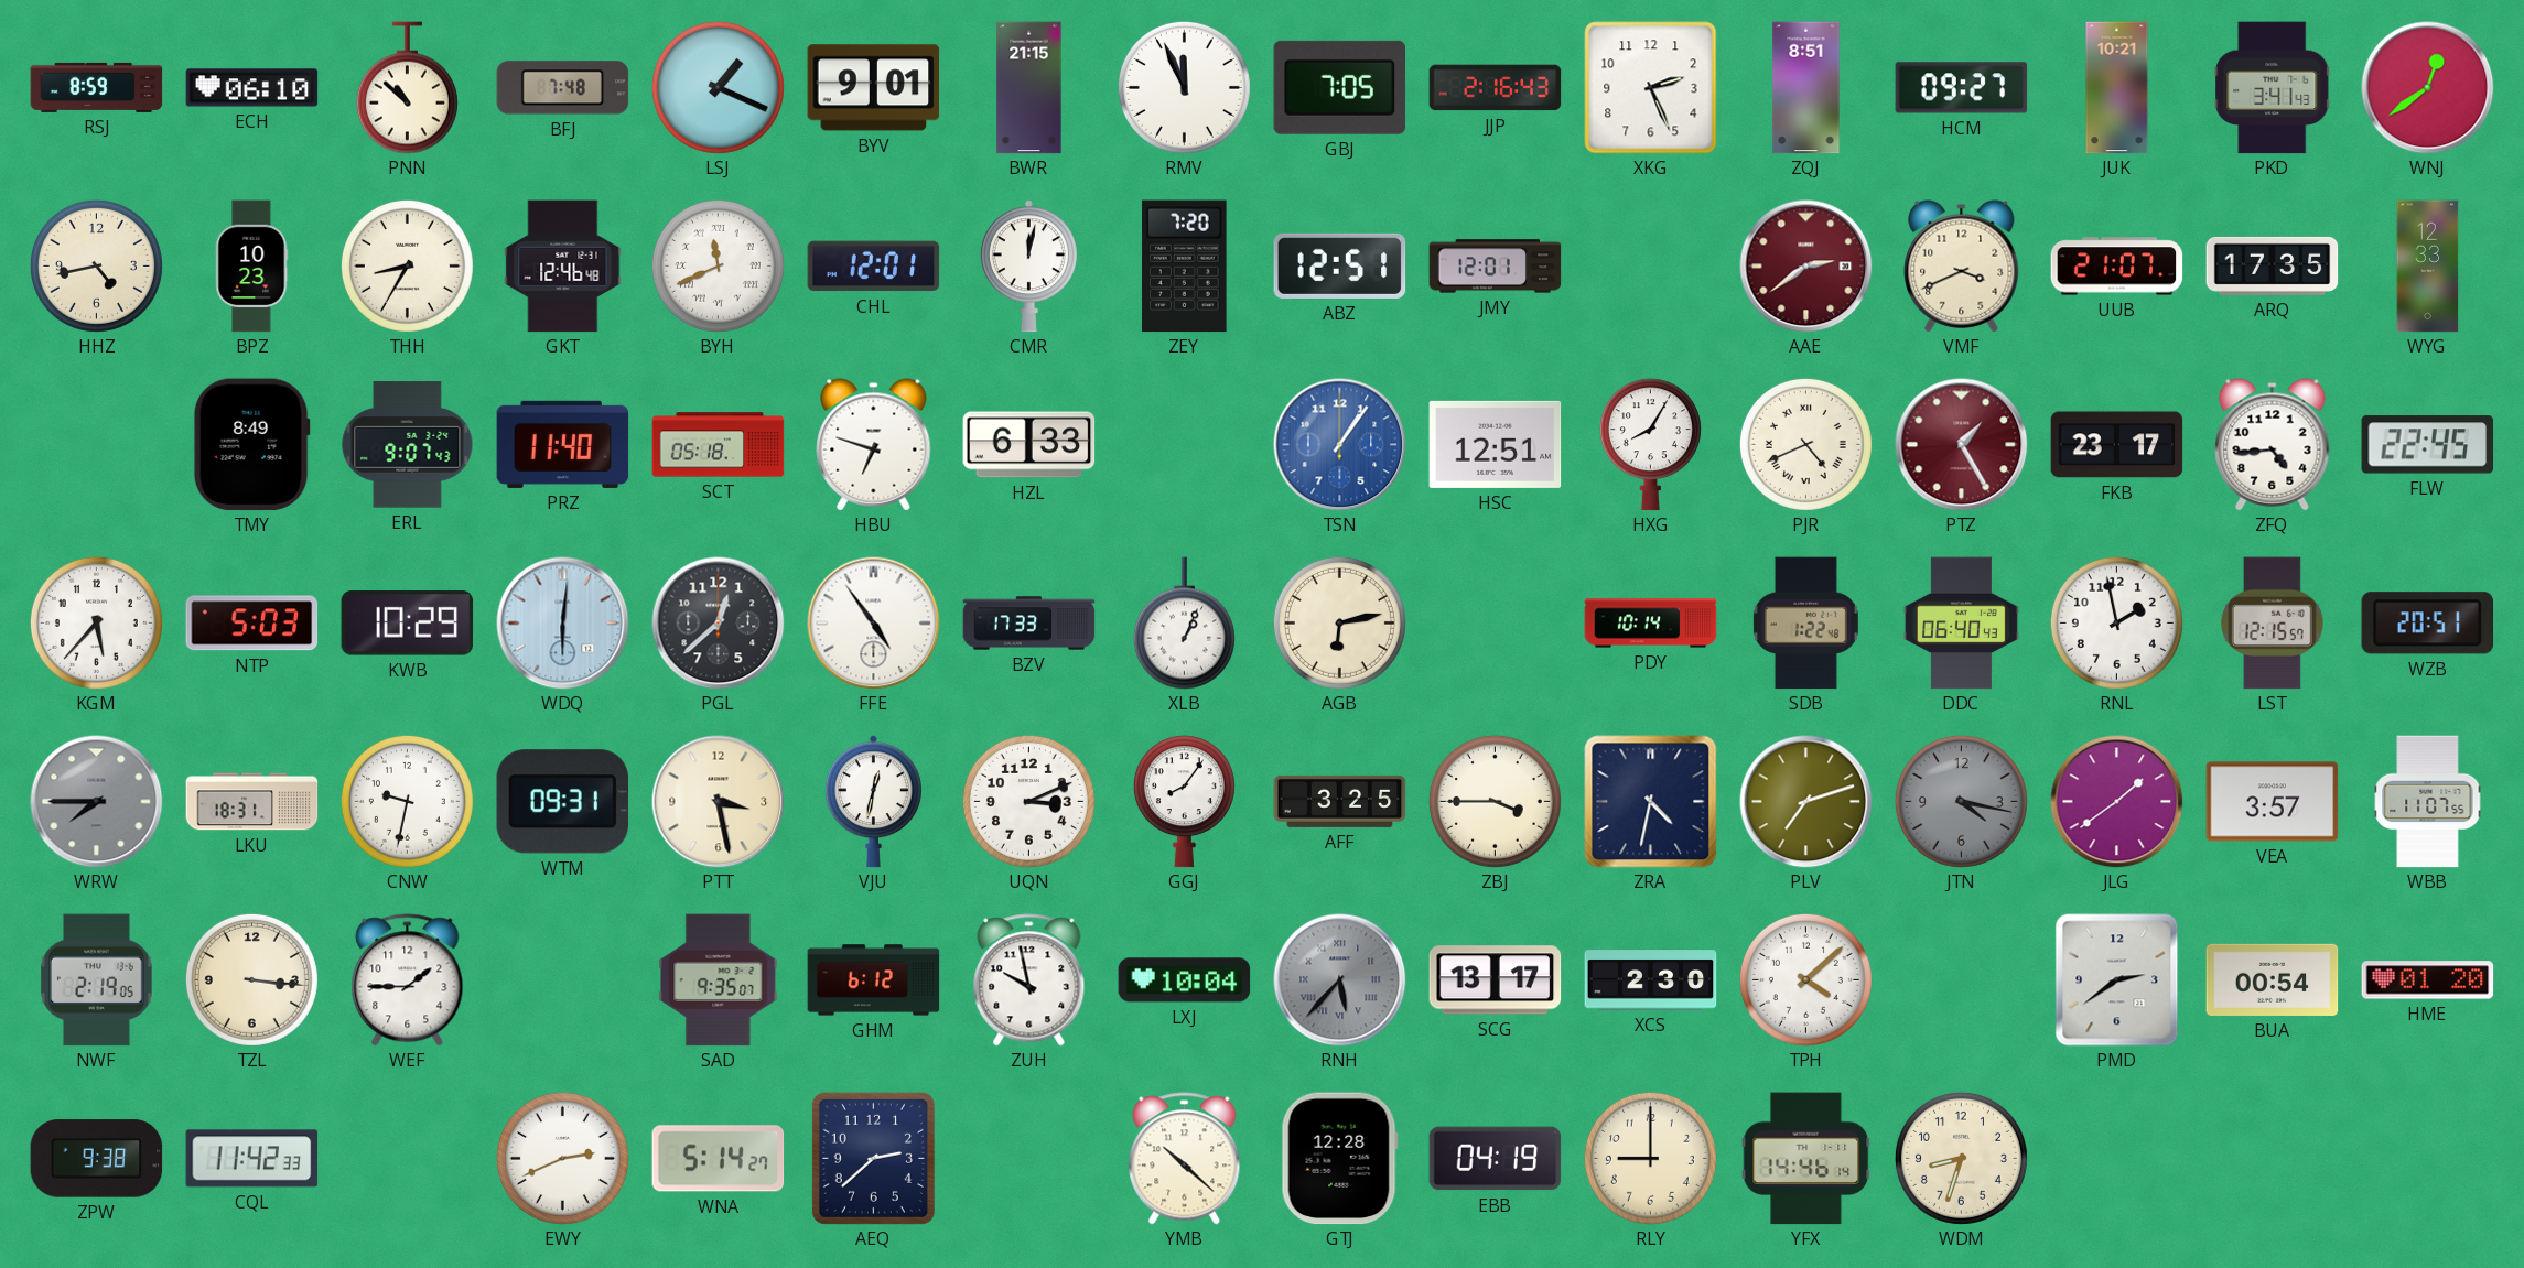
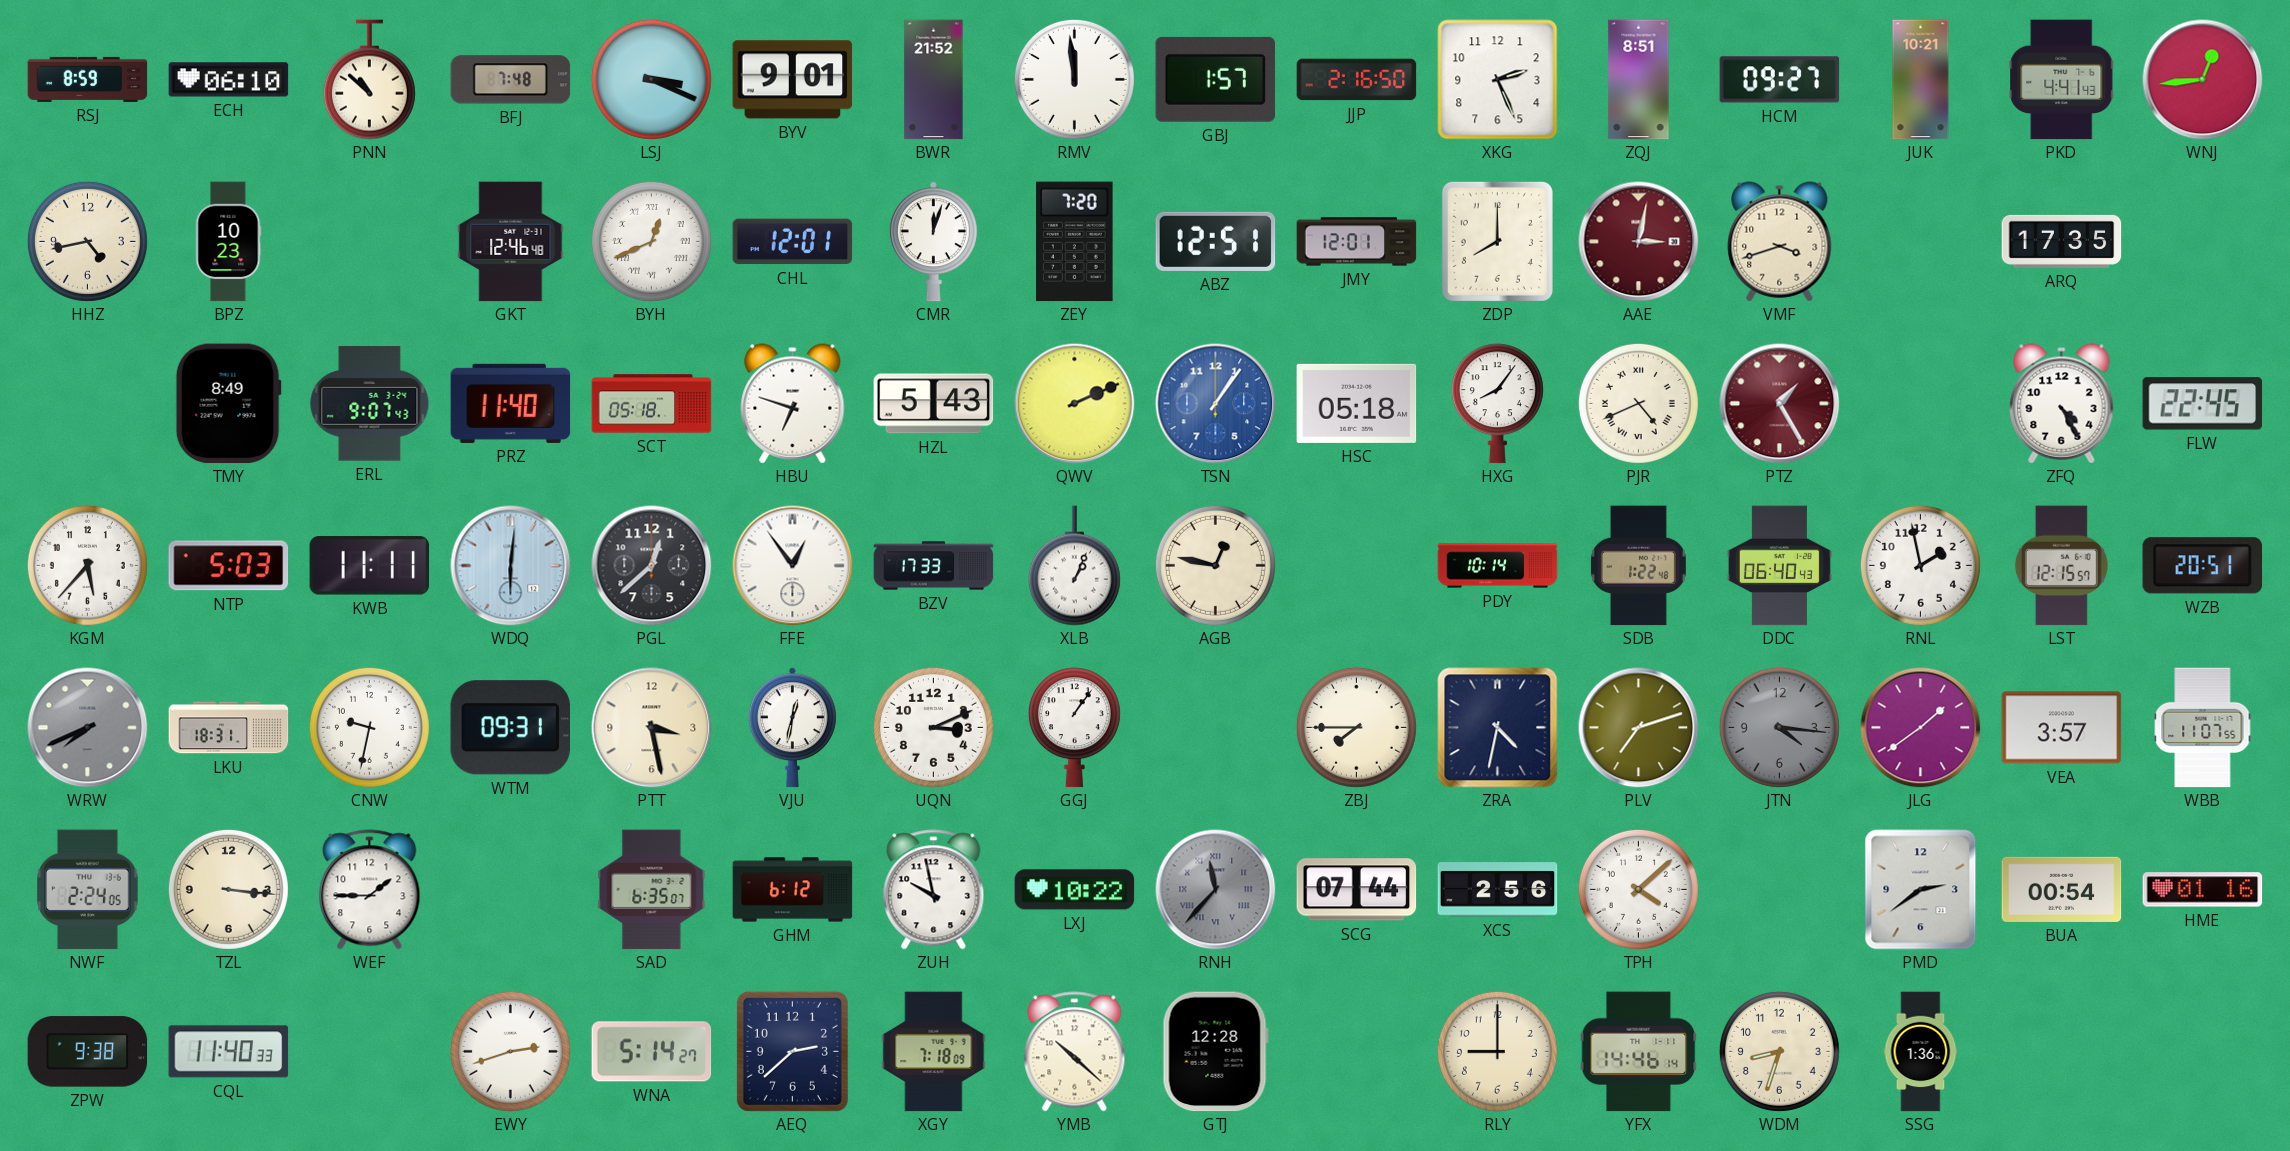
LSJ: 1:19 -> 3:19
BWR: 21:15 -> 21:52
RMV: 11:56 -> 11:59
GBJ: 7:05 -> 1:57
JJP: 2:16:43 -> 2:16:50
PKD: 3:41 -> 4:41
WNJ: 12:39 -> 12:44
THH: 8:35 -> none
BYH: 11:41 -> 12:41
CMR: 12:02 -> 12:03
ZDP: none -> 8:00
AAE: 2:39 -> 3:02
VMF: 3:41 -> 3:42
UUB: 21:07 -> none
WYG: 12:33 -> none
HZL: 6:33 -> 5:43
QWV: none -> 2:11
HSC: 12:51 -> 05:18
HXG: 8:05 -> 8:06
FKB: 23:17 -> none
ZFQ: 4:44 -> 4:25
KWB: 10:29 -> 11:11
FFE: 4:54 -> 12:54
AGB: 6:13 -> 12:47
WRW: 7:45 -> 7:41
GGJ: 8:06 -> 1:06
AFF: 3:25 -> none
ZBJ: 3:45 -> 7:45
JTN: 4:17 -> 4:16
NWF: 2:19 -> 2:24
SAD: 9:35 -> 6:35
LXJ: 10:04 -> 10:22
RNH: 5:37 -> 11:37
SCG: 13:17 -> 07:44
XCS: 2:30 -> 2:56
HME: 01:20 -> 01:16
CQL: 11:42 -> 11:40
EWY: 2:41 -> 2:42
XGY: none -> 7:18
EBB: 04:19 -> none
SSG: none -> 1:36
